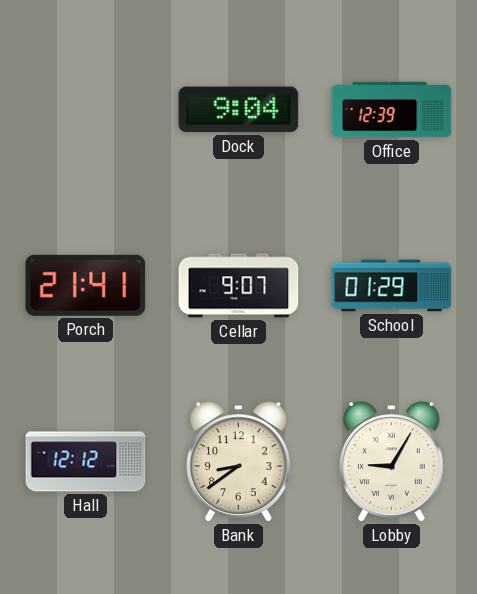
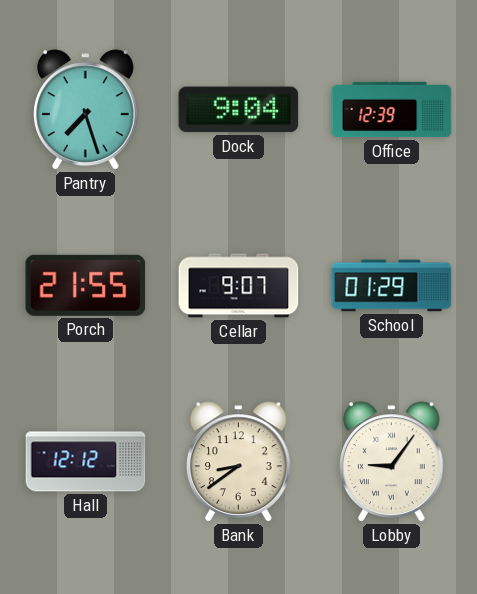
Pantry: none -> 7:27
Porch: 21:41 -> 21:55
Lobby: 9:05 -> 9:06
